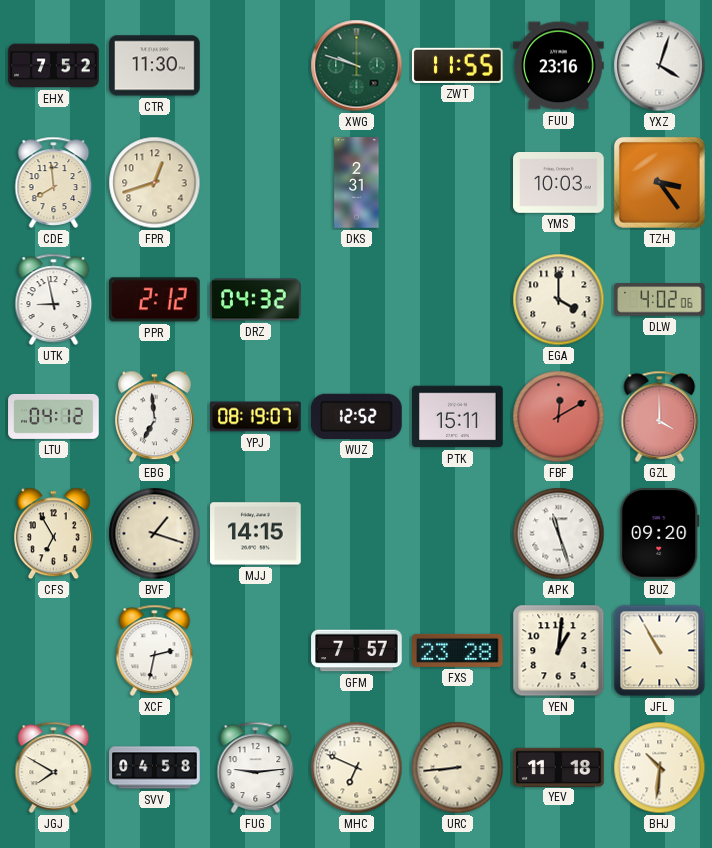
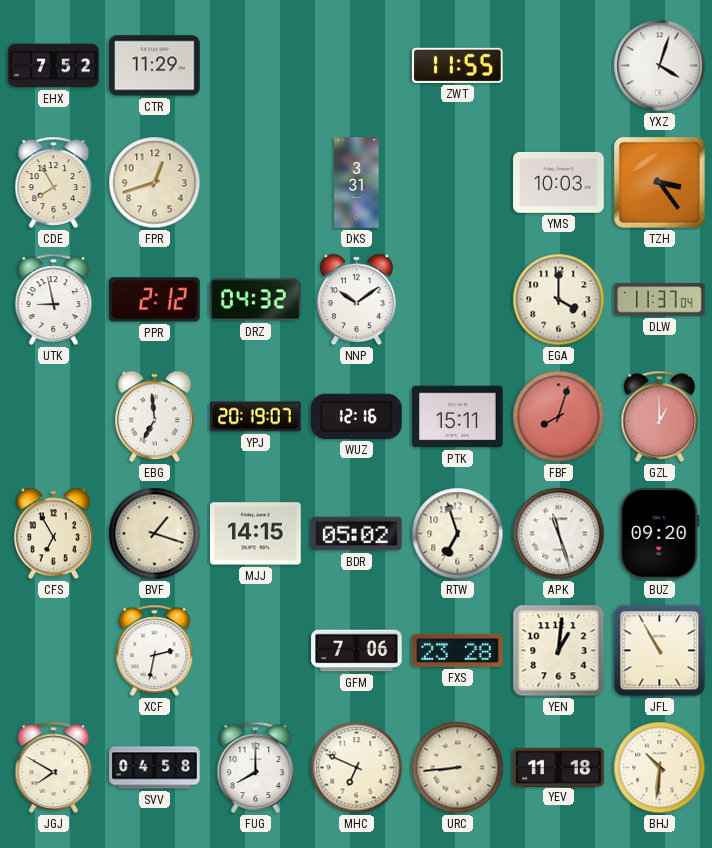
CTR: 11:30 -> 11:29
XWG: 9:48 -> none
FUU: 23:16 -> none
CDE: 7:59 -> 7:55
DKS: 2:31 -> 3:31
NNP: none -> 10:09
DLW: 4:02 -> 11:37
LTU: 04:12 -> none
YPJ: 08:19 -> 20:19
WUZ: 12:52 -> 12:16
FBF: 12:10 -> 8:03
GZL: 4:00 -> 1:00
BDR: none -> 05:02
RTW: none -> 6:57
GFM: 7:57 -> 7:06
FUG: 9:14 -> 8:00
